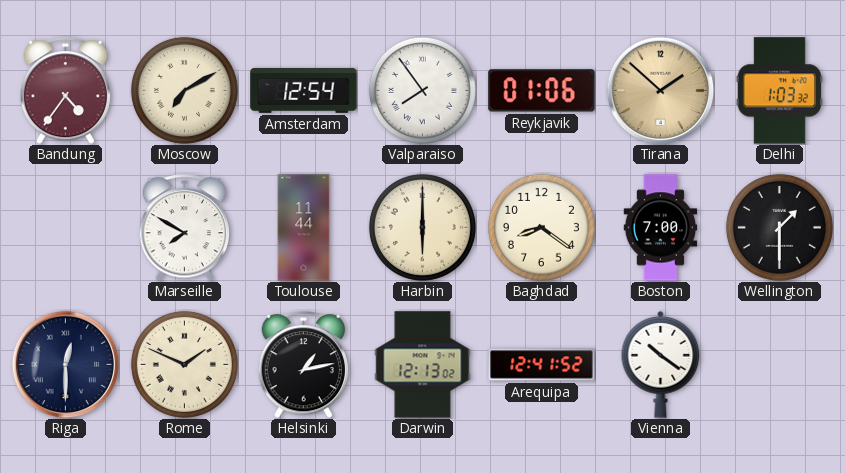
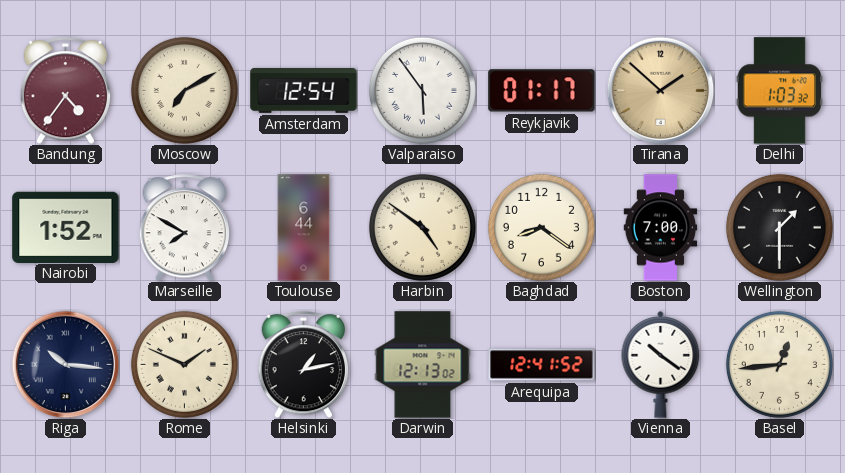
Valparaiso: 7:54 -> 5:54
Reykjavik: 01:06 -> 01:17
Nairobi: none -> 1:52
Toulouse: 11:44 -> 6:44
Harbin: 6:00 -> 4:51
Riga: 12:30 -> 10:16
Basel: none -> 12:44
